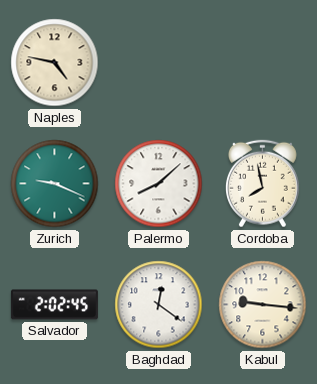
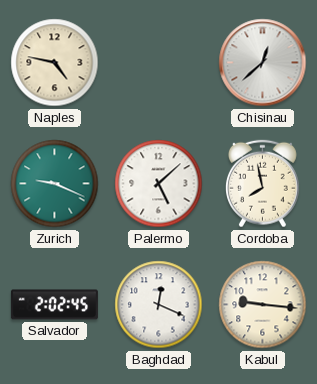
Chisinau: none -> 12:38
Palermo: 8:08 -> 5:08
Baghdad: 12:21 -> 12:19
